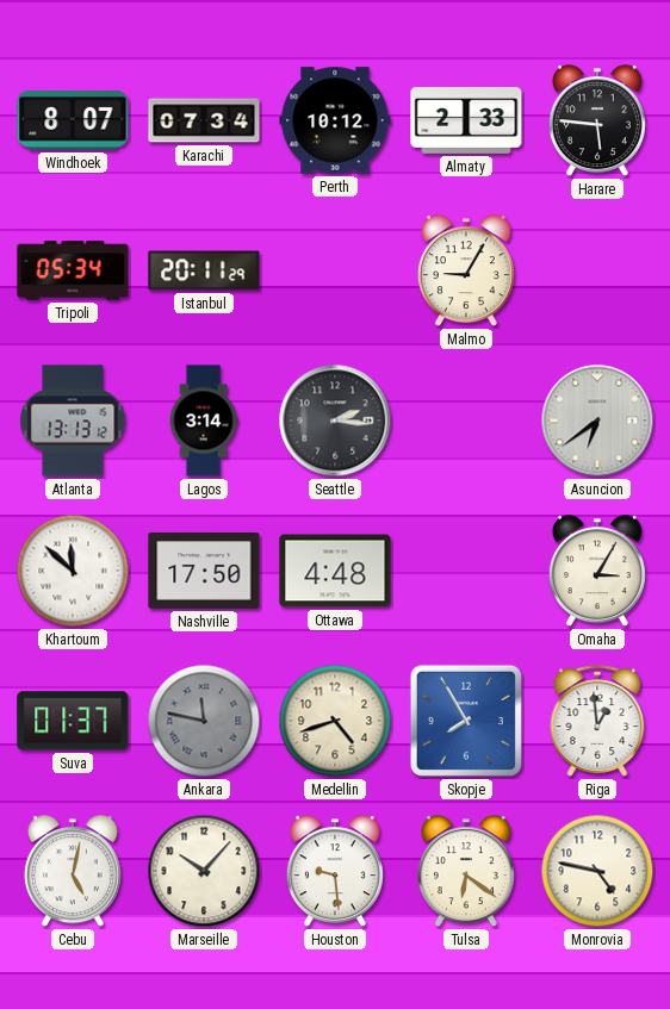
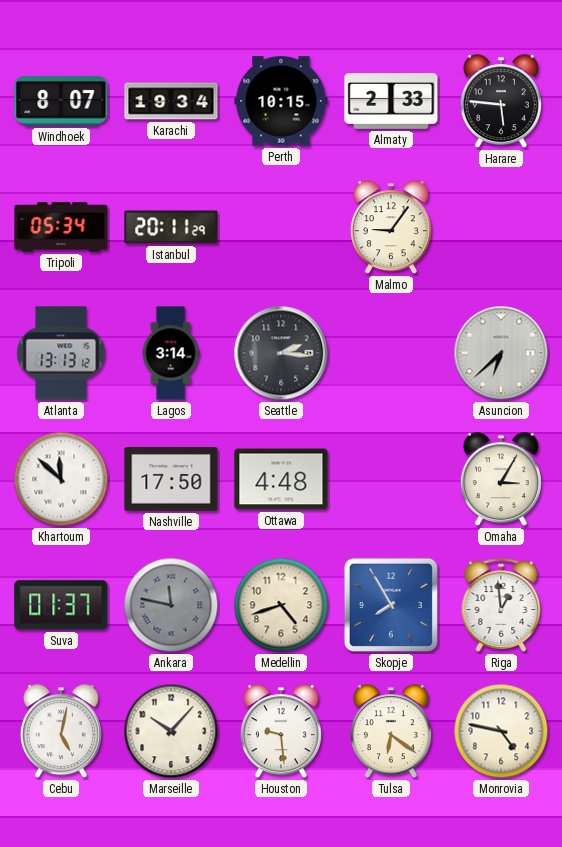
Karachi: 07:34 -> 19:34
Perth: 10:12 -> 10:15
Malmo: 9:05 -> 9:06
Asuncion: 6:39 -> 6:38
